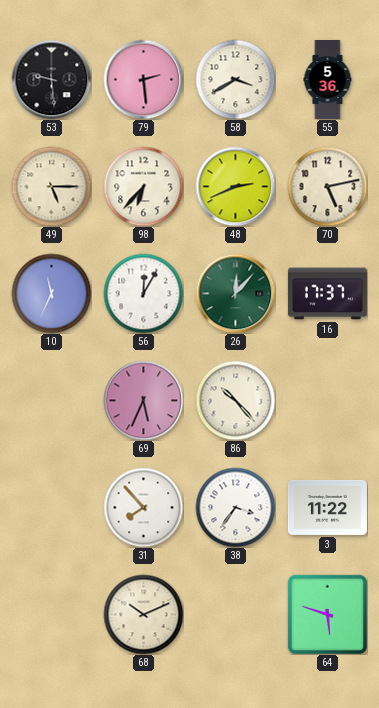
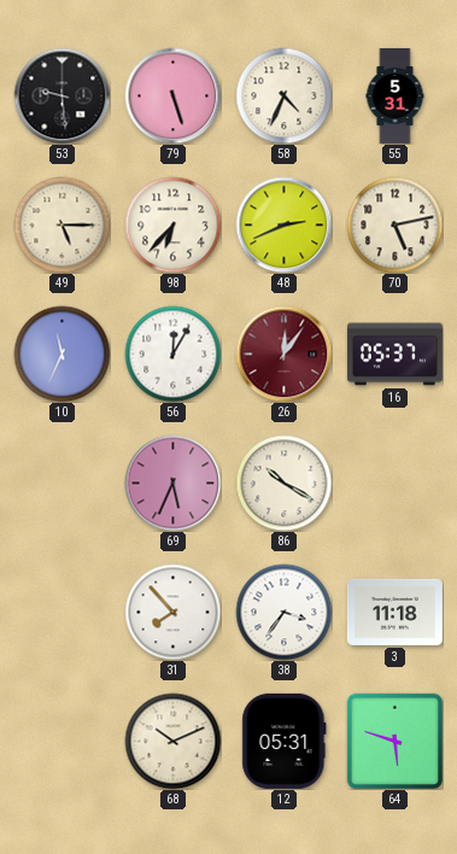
79: 2:29 -> 5:27
58: 3:40 -> 4:34
55: 5:36 -> 5:31
26: 12:07 -> 12:06
26 dial: green -> burgundy
16: 17:37 -> 05:37
86: 10:23 -> 10:20
3: 11:22 -> 11:18
12: none -> 05:31
